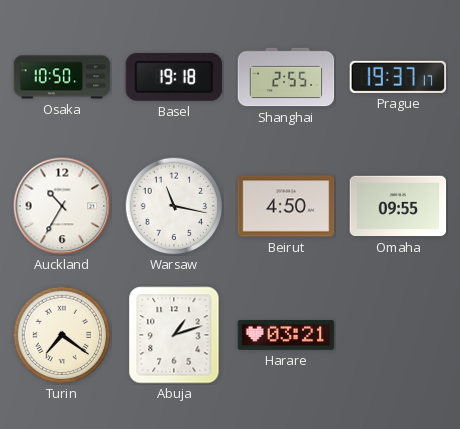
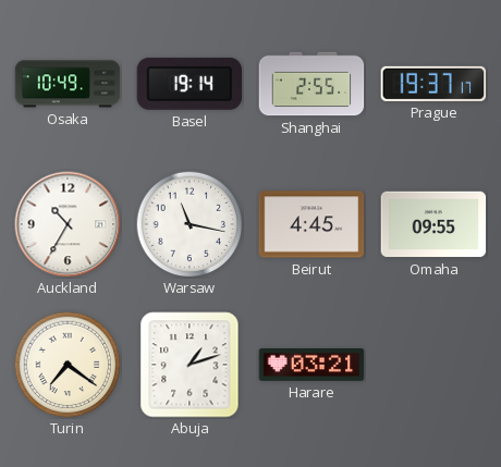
Osaka: 10:50 -> 10:49
Basel: 19:18 -> 19:14
Beirut: 4:50 -> 4:45
